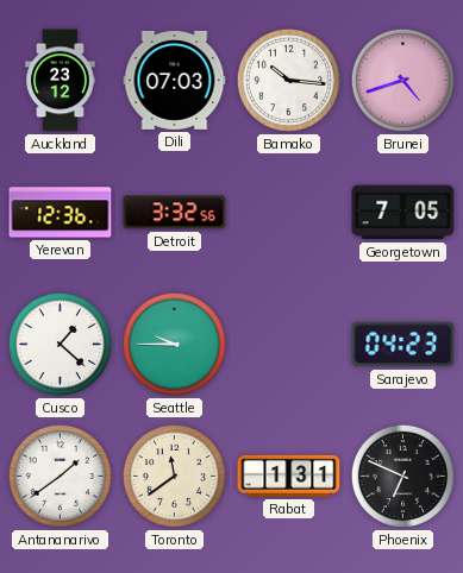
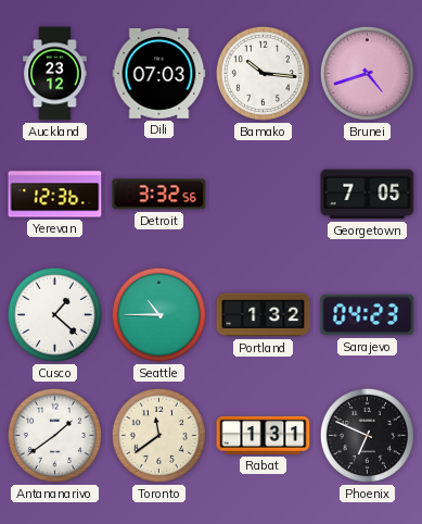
Seattle: 9:45 -> 10:45
Portland: none -> 1:32
